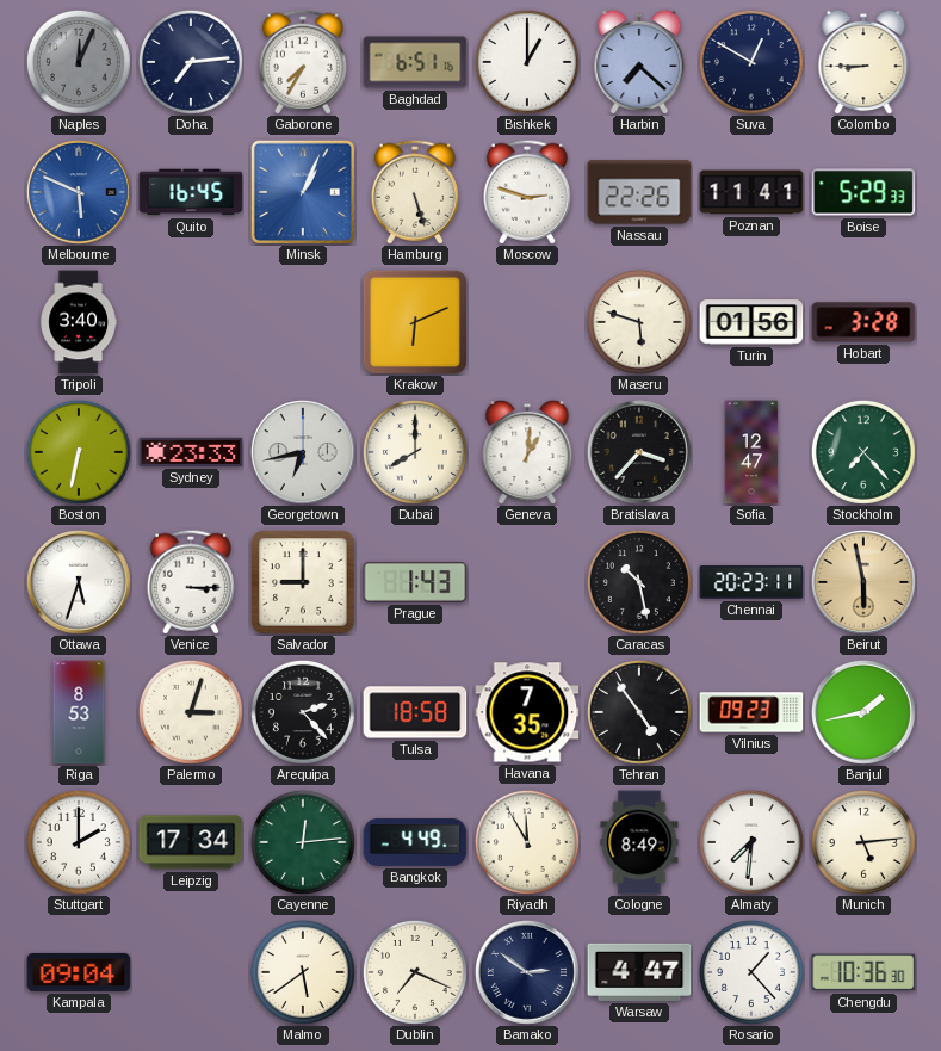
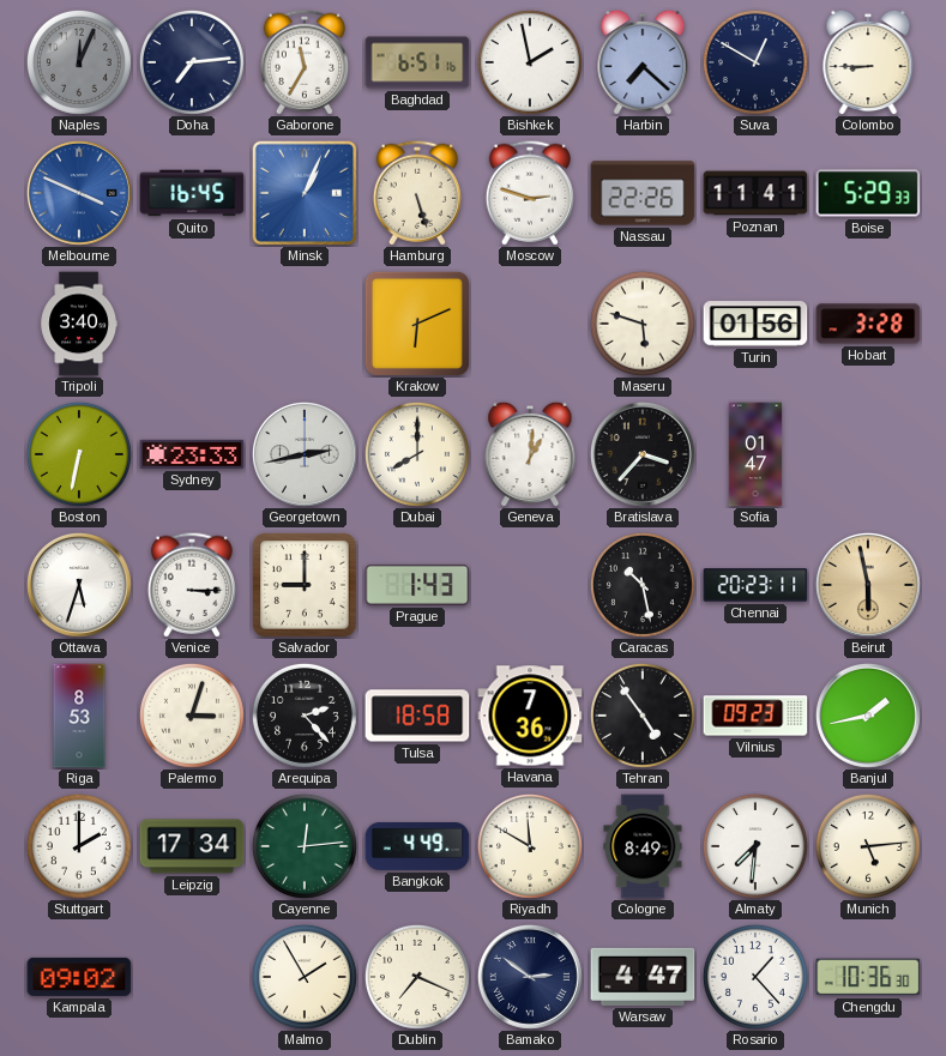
Gaborone: 7:35 -> 11:35
Bishkek: 1:00 -> 1:58
Melbourne: 5:49 -> 3:49
Georgetown: 6:43 -> 2:43
Sofia: 12:47 -> 01:47
Stockholm: 7:23 -> none
Havana: 7:35 -> 7:36
Riyadh: 11:55 -> 11:50
Kampala: 09:04 -> 09:02
Malmo: 5:39 -> 1:55
